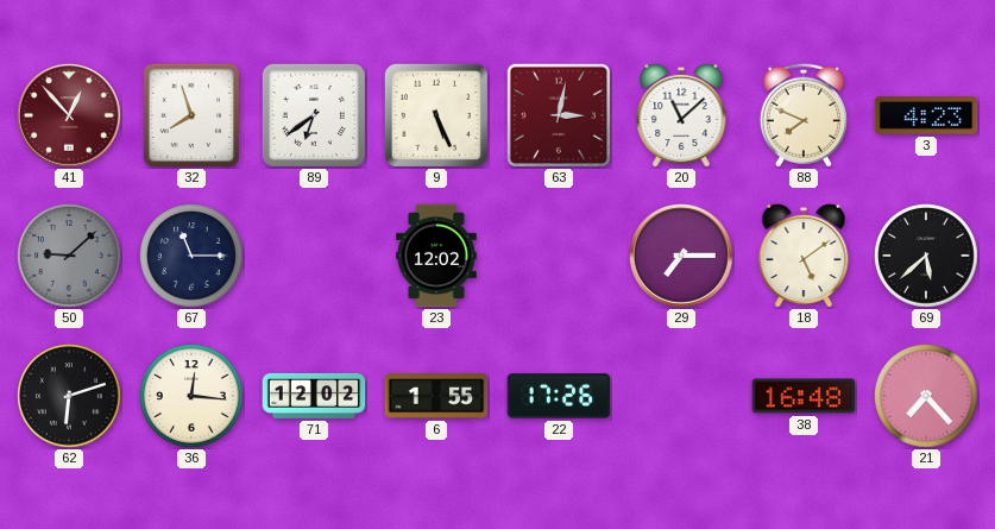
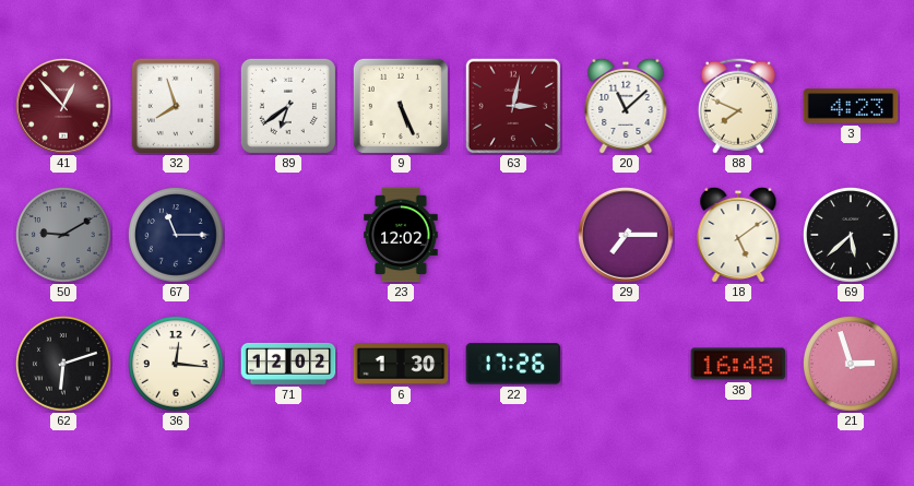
50: 9:08 -> 9:10
6: 1:55 -> 1:30
21: 7:23 -> 2:57
